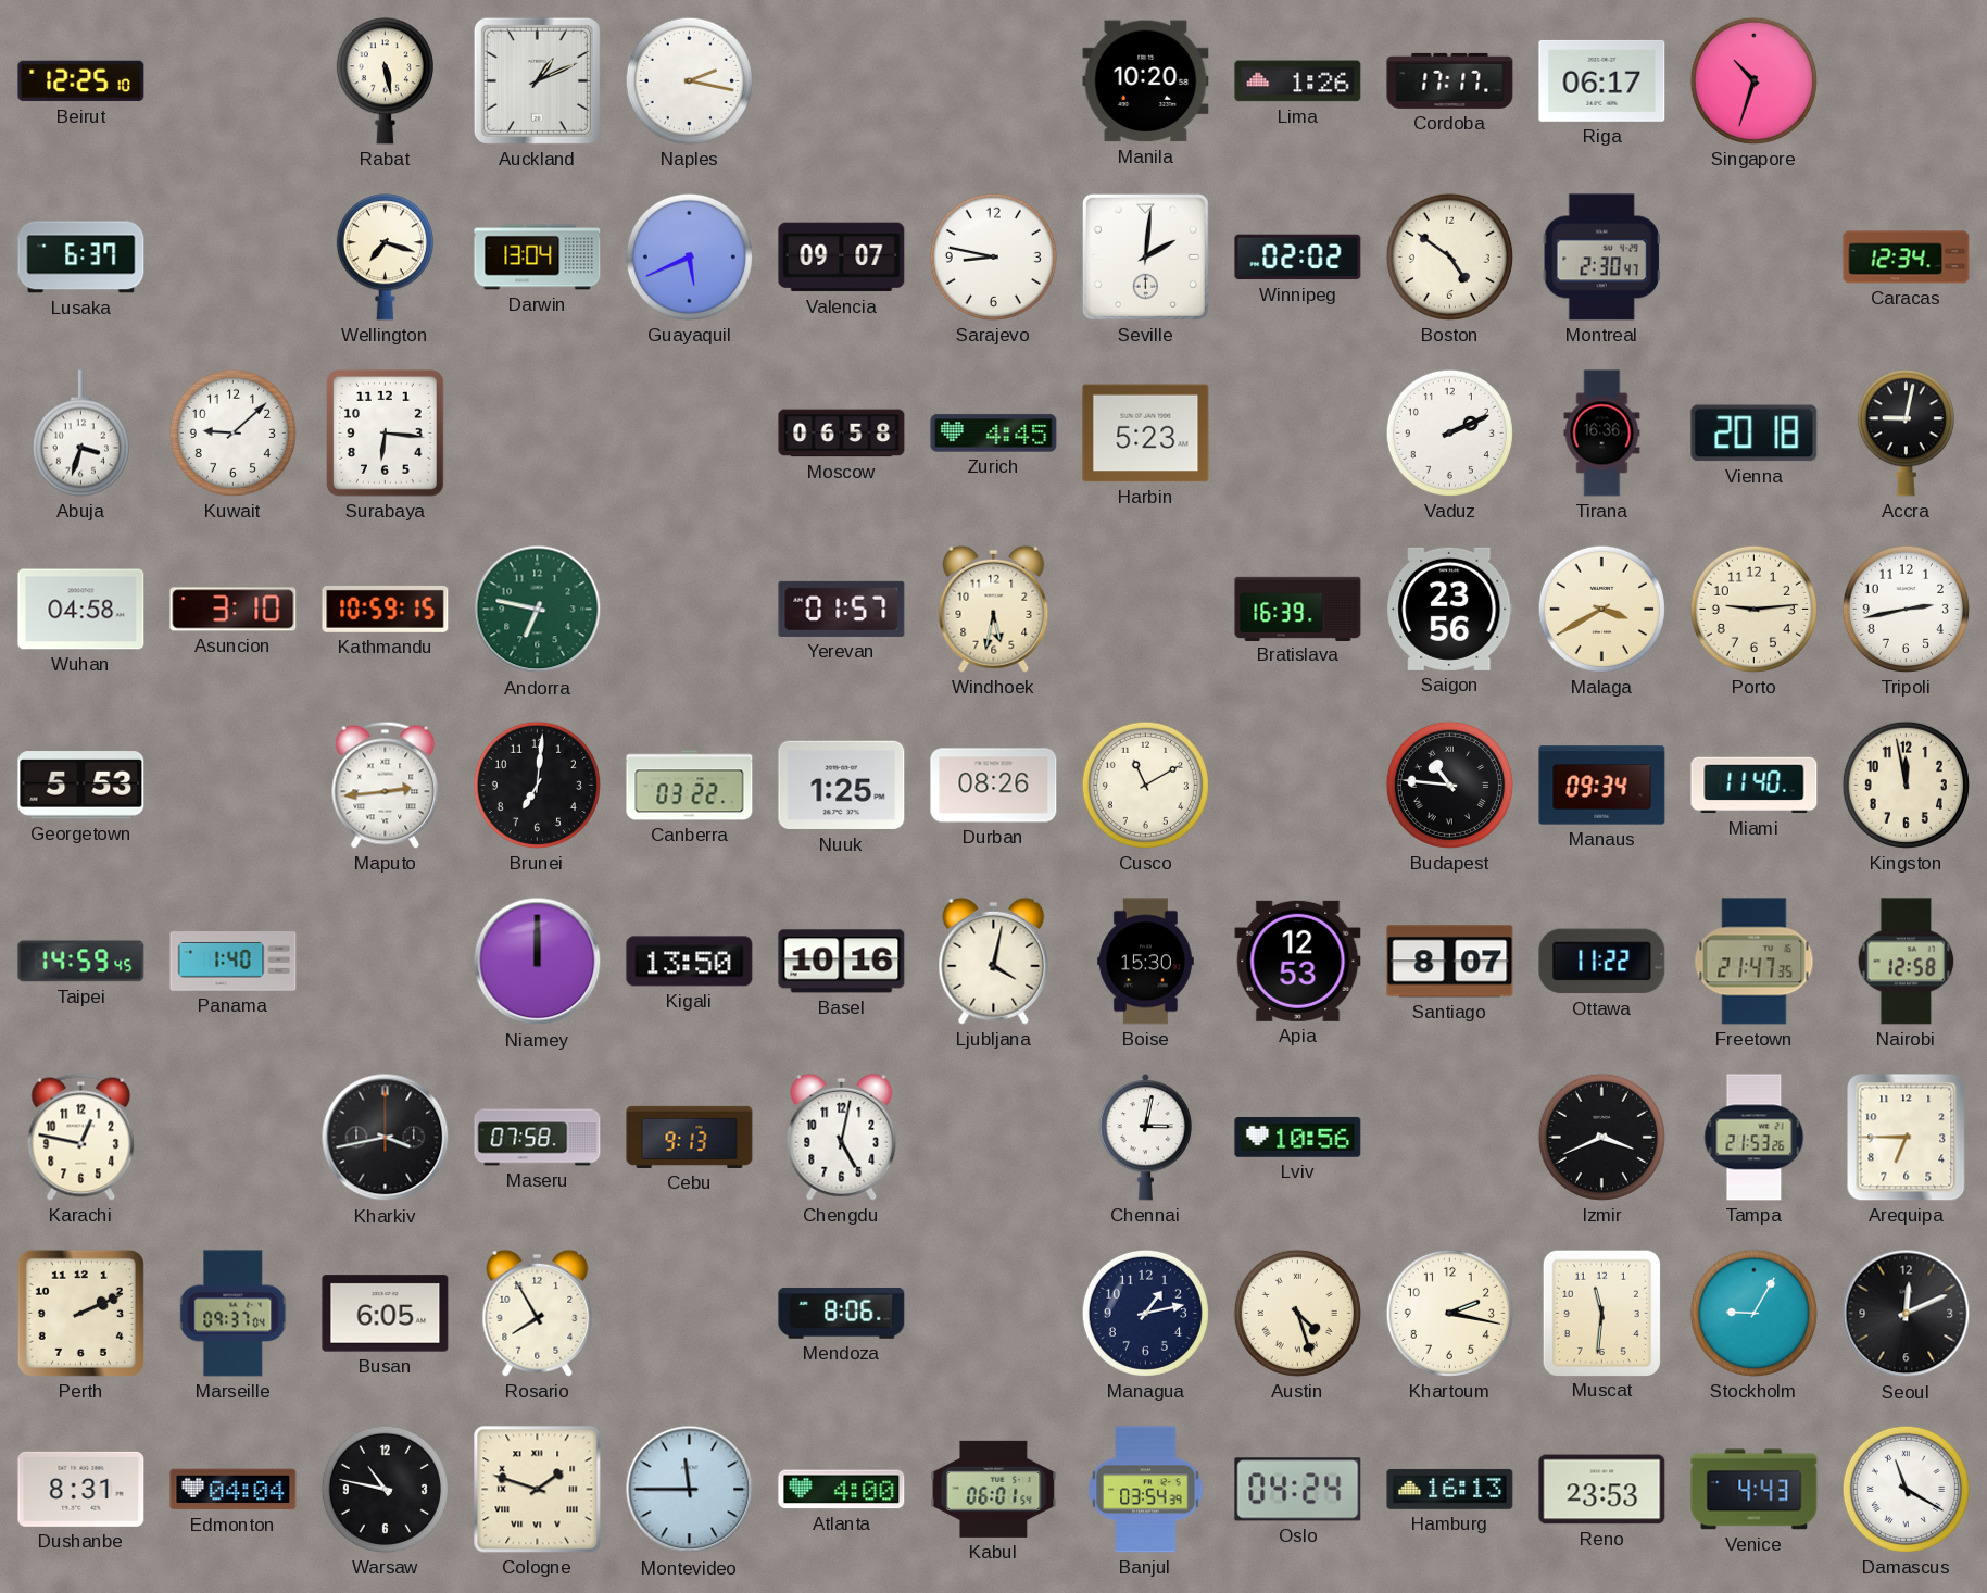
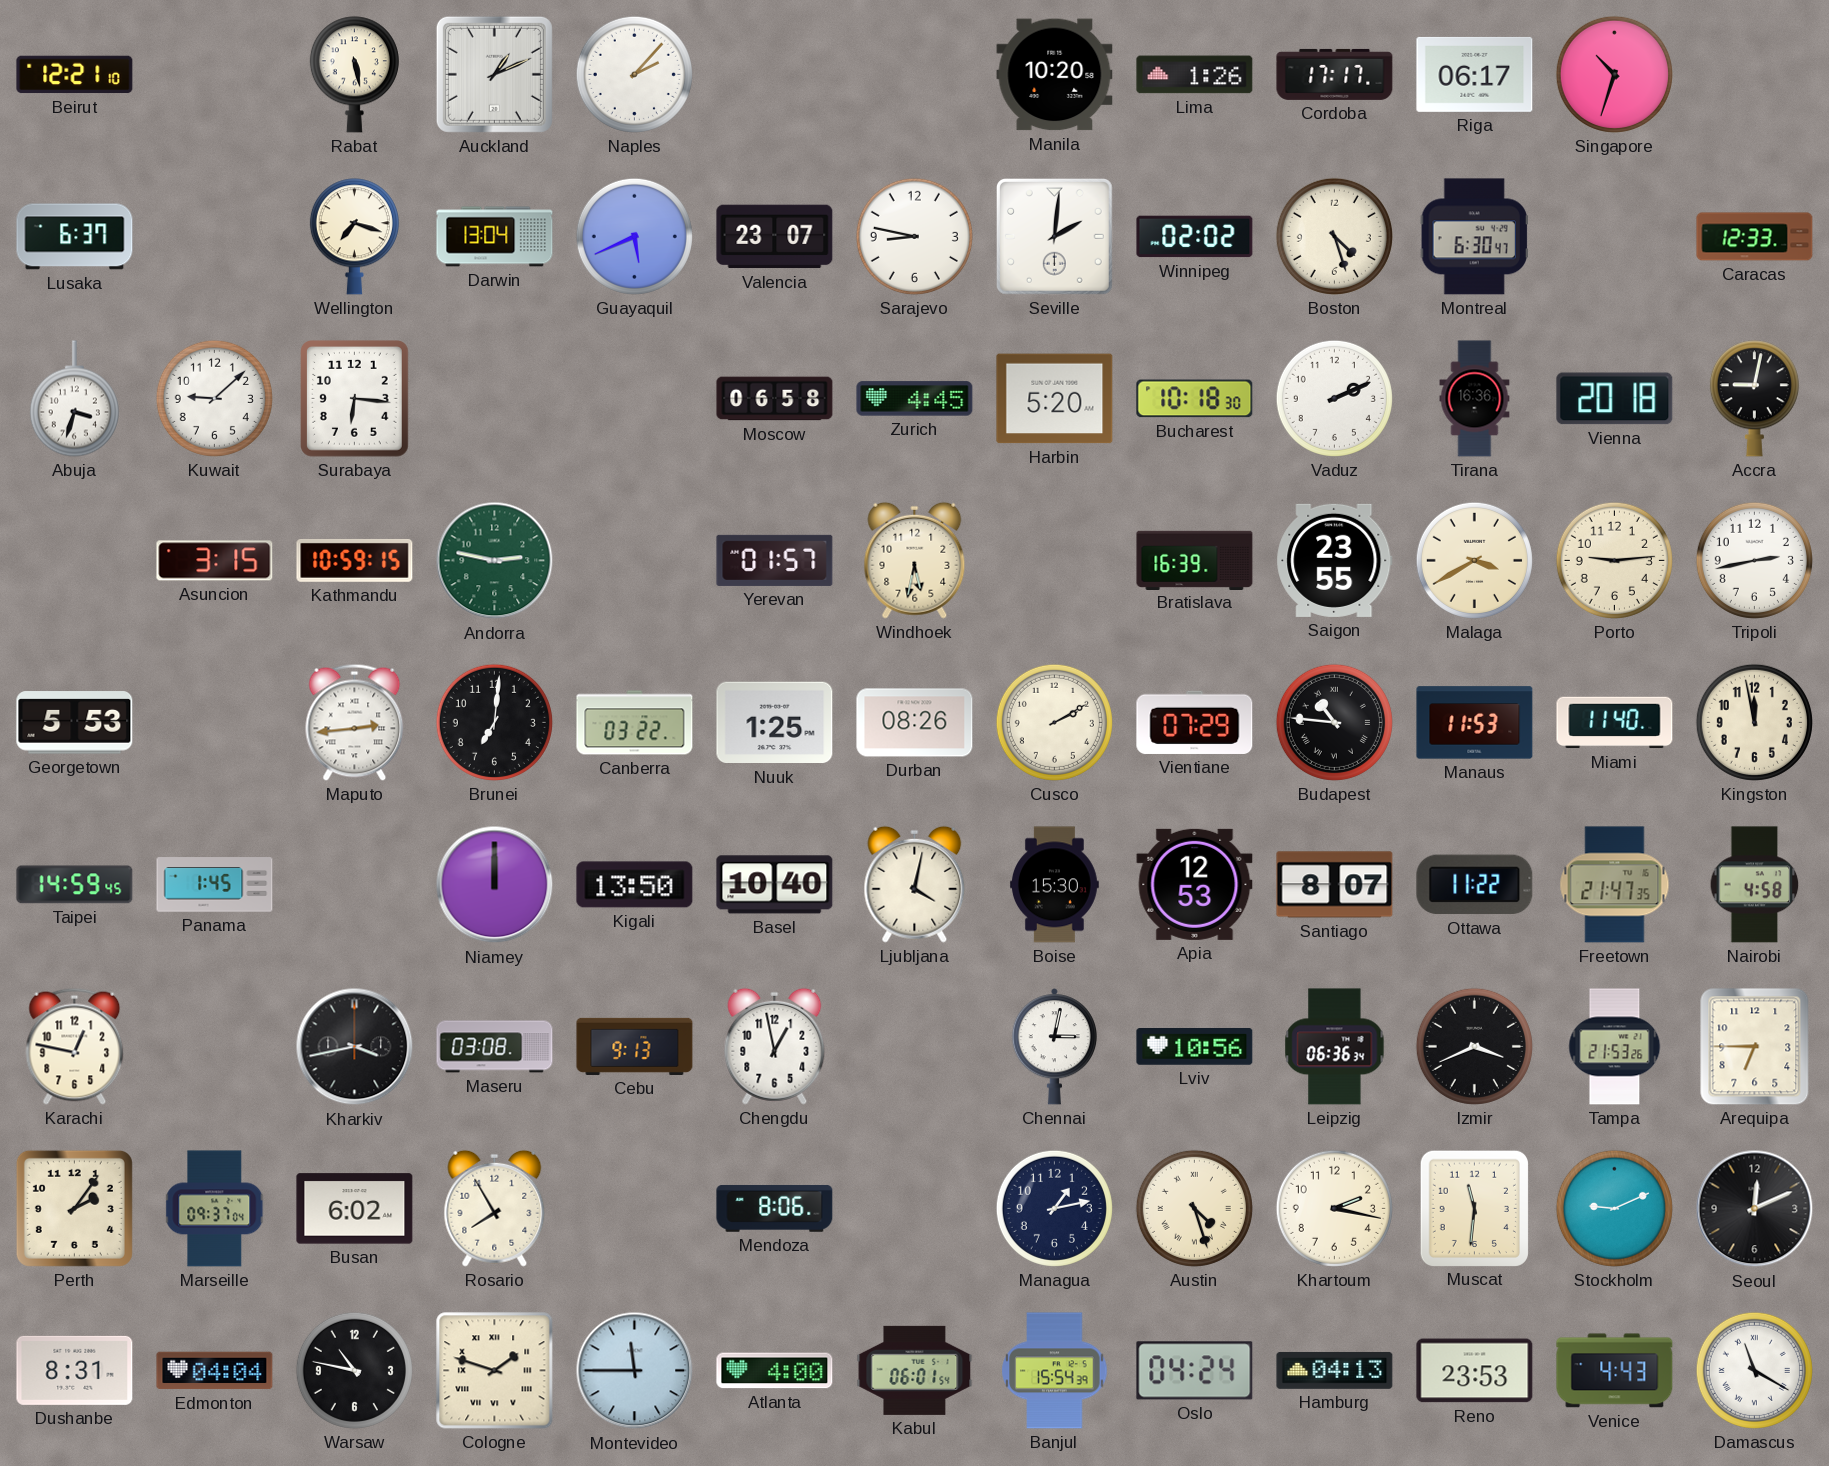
Beirut: 12:25 -> 12:21
Naples: 2:17 -> 2:07
Valencia: 09:07 -> 23:07
Boston: 4:51 -> 4:27
Montreal: 2:30 -> 6:30
Caracas: 12:34 -> 12:33
Harbin: 5:23 -> 5:20
Bucharest: none -> 10:18
Wuhan: 04:58 -> none
Asuncion: 3:10 -> 3:15
Andorra: 6:47 -> 2:47
Saigon: 23:56 -> 23:55
Cusco: 11:10 -> 2:10
Vientiane: none -> 07:29
Manaus: 09:34 -> 11:53
Panama: 1:40 -> 1:45
Basel: 10:16 -> 10:40
Nairobi: 12:58 -> 4:58
Maseru: 07:58 -> 03:08
Chengdu: 5:02 -> 12:58
Leipzig: none -> 06:36
Perth: 2:11 -> 2:06
Busan: 6:05 -> 6:02
Stockholm: 9:05 -> 9:11
Banjul: 03:54 -> 15:54
Hamburg: 16:13 -> 04:13
